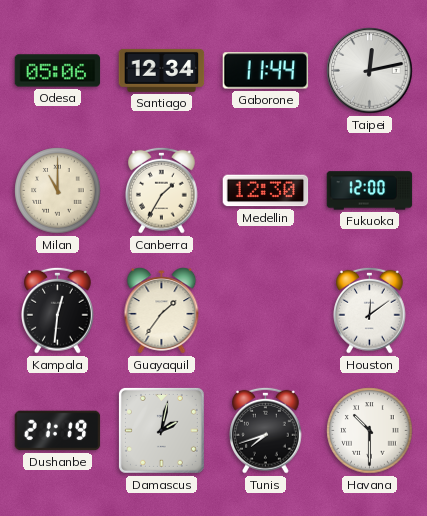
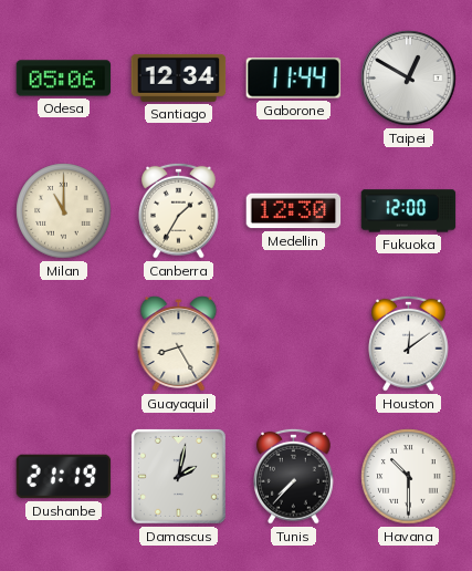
Taipei: 12:13 -> 12:50
Kampala: 12:31 -> none
Guayaquil: 1:36 -> 8:25
Tunis: 7:42 -> 7:37
